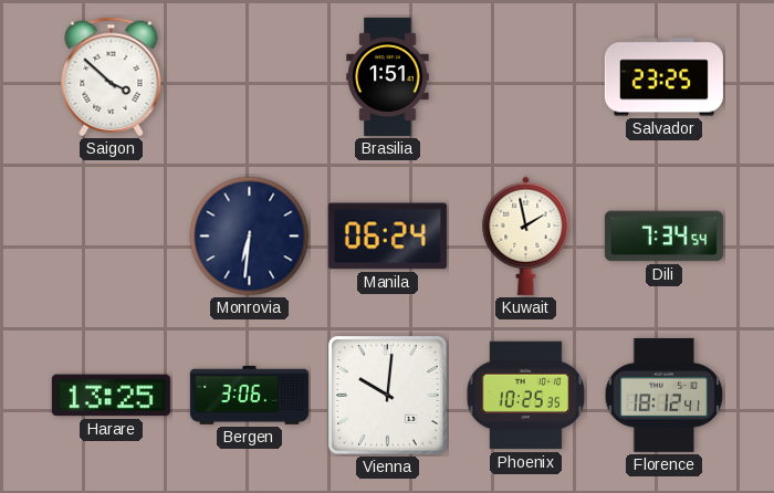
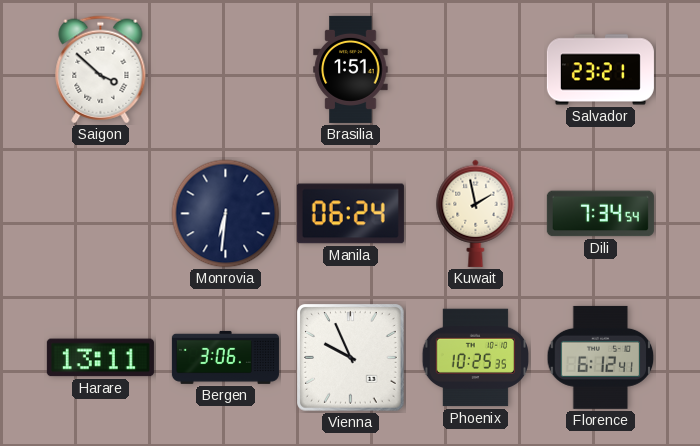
Salvador: 23:25 -> 23:21
Harare: 13:25 -> 13:11
Vienna: 10:01 -> 9:56
Florence: 18:12 -> 6:12
